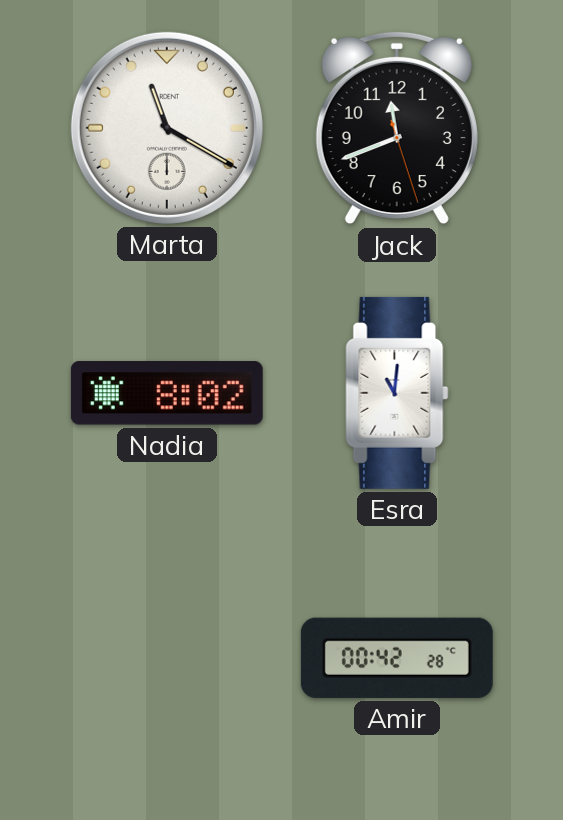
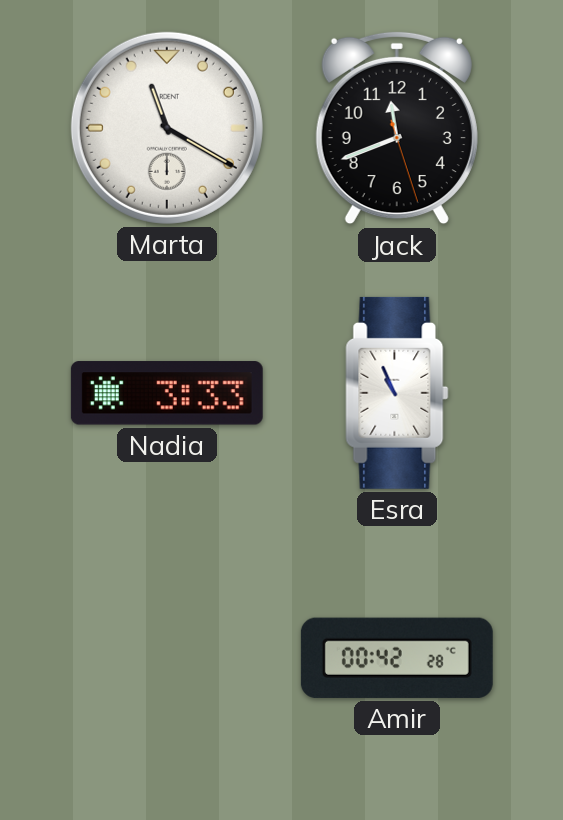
Nadia: 8:02 -> 3:33
Esra: 11:01 -> 10:56
